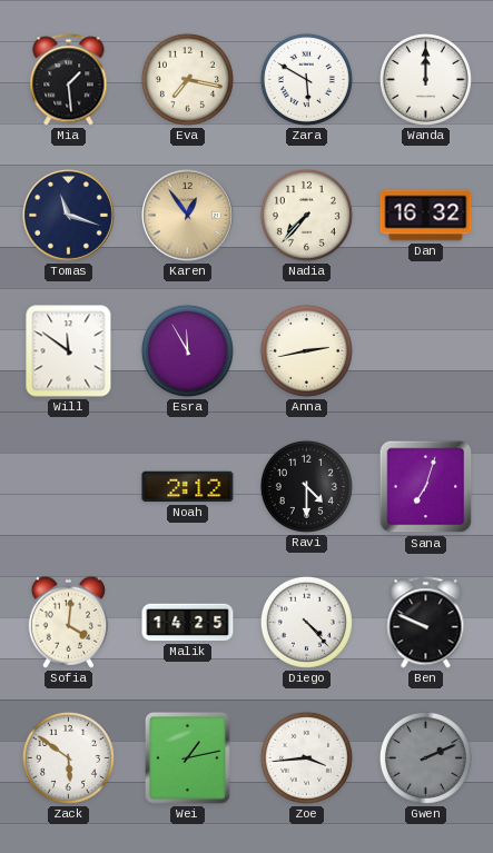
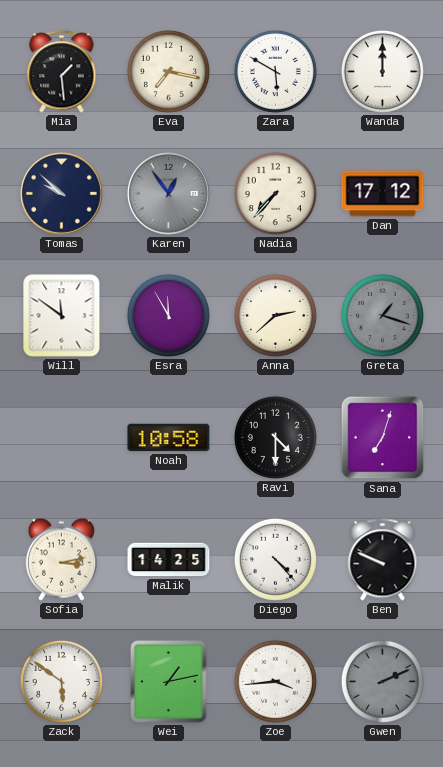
Tomas: 11:18 -> 9:52
Karen dial: champagne -> grey
Dan: 16:32 -> 17:12
Anna: 2:43 -> 2:38
Greta: none -> 1:18
Noah: 2:12 -> 10:58
Sofia: 4:01 -> 3:13
